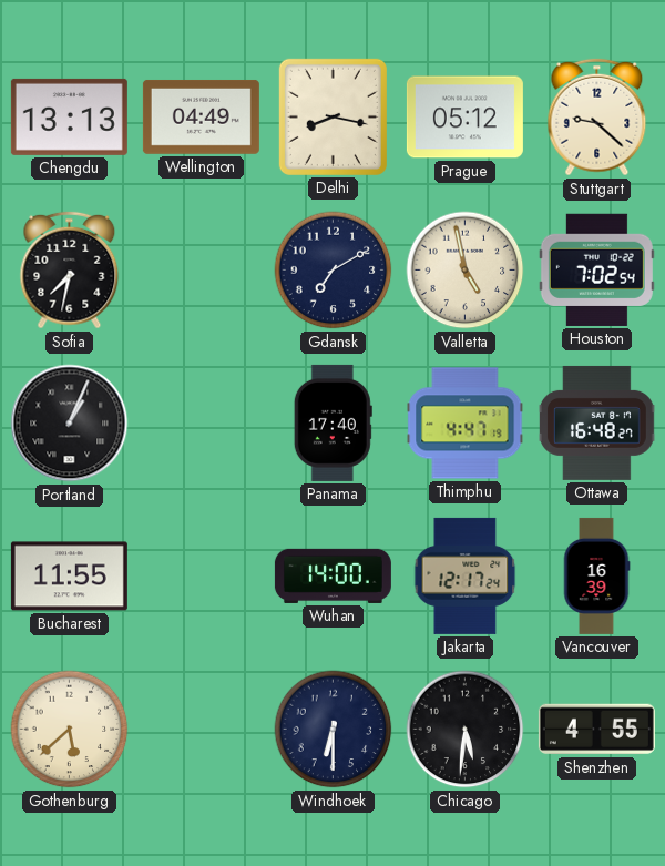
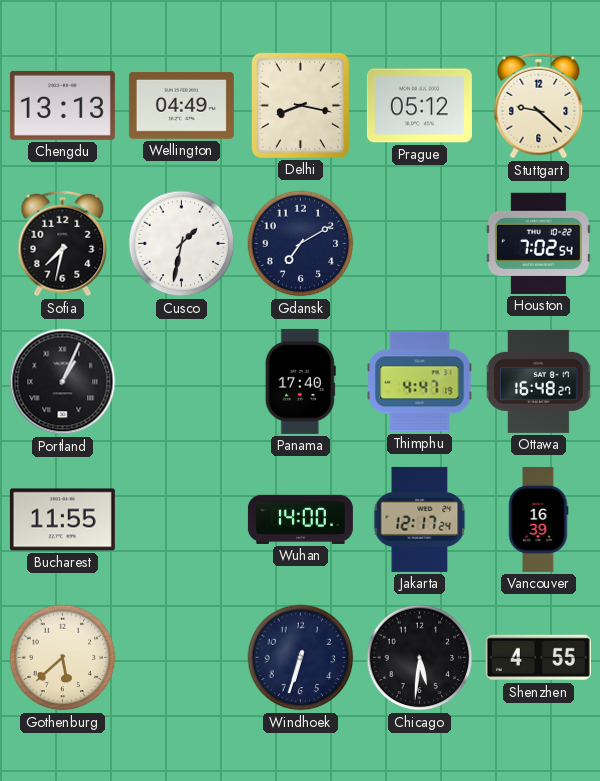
Cusco: none -> 1:32
Valletta: 4:58 -> none
Windhoek: 6:30 -> 6:33
